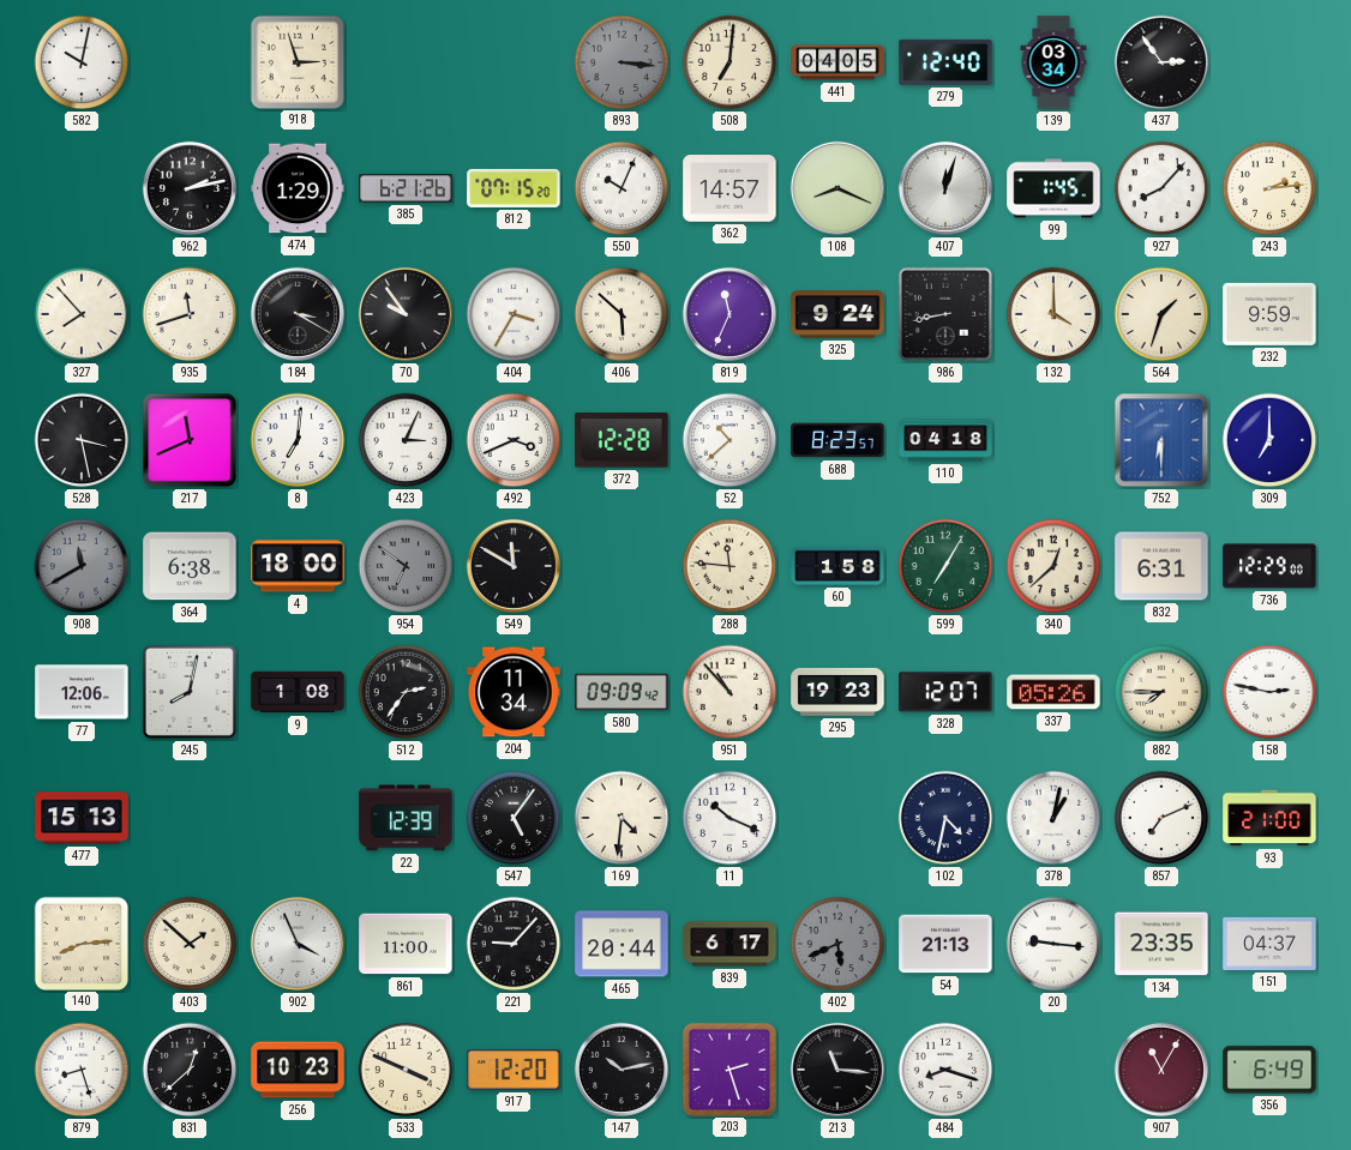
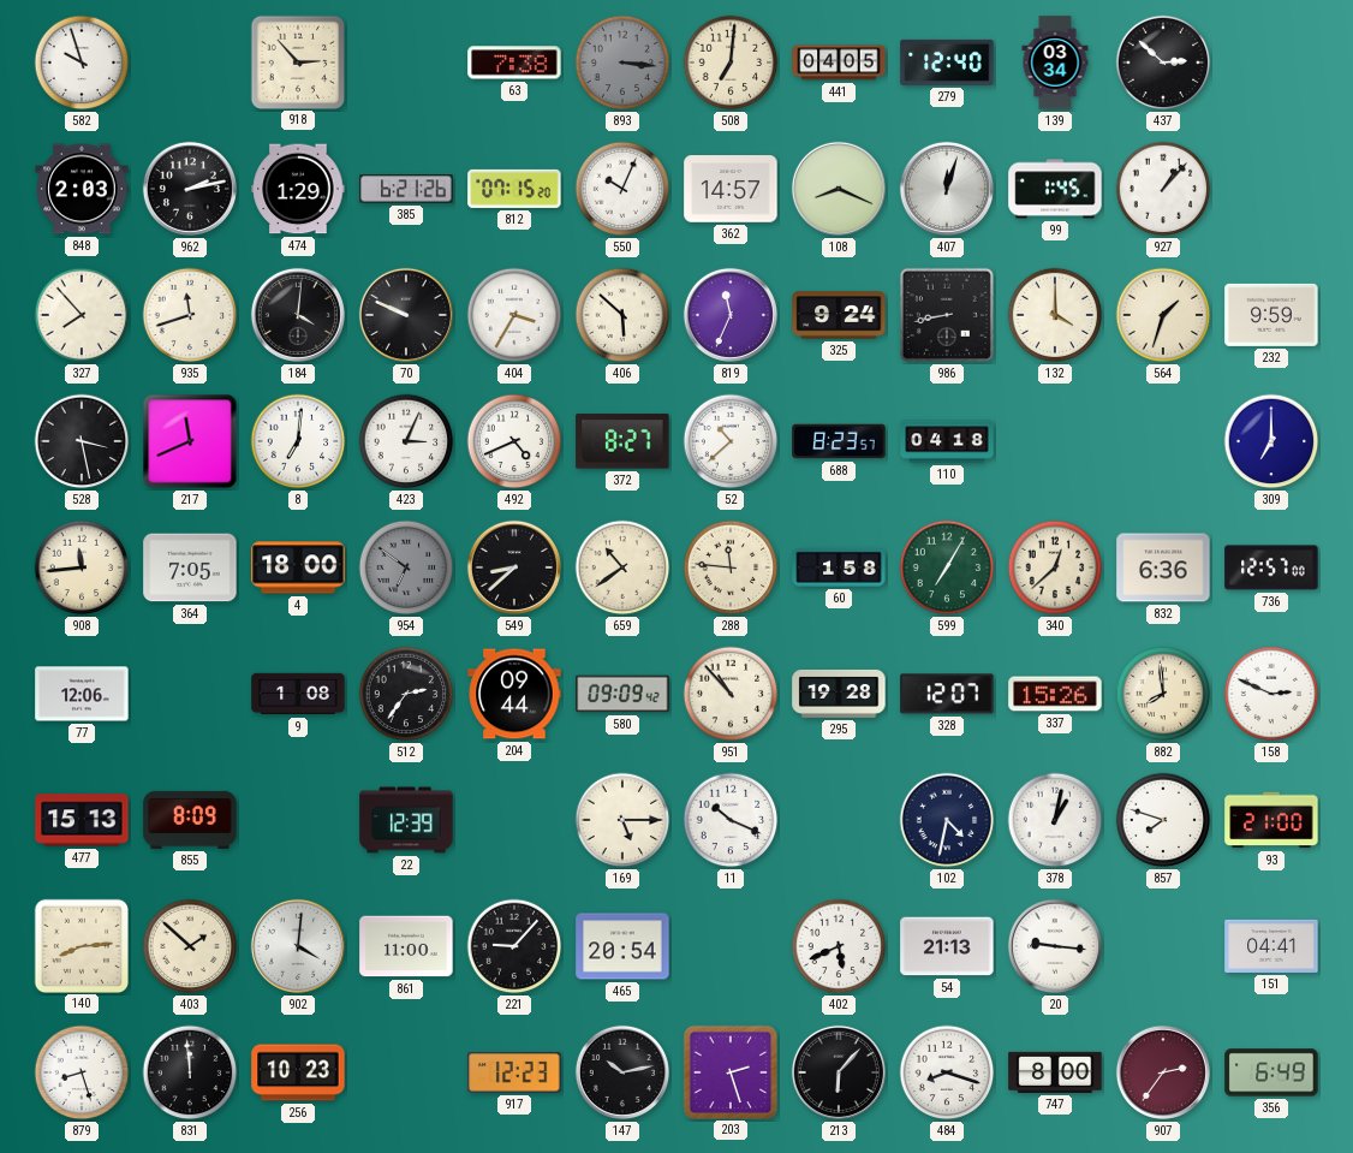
582: 10:02 -> 9:57
918: 2:57 -> 2:53
63: none -> 7:38
437: 2:54 -> 2:52
848: none -> 2:03
927: 8:07 -> 1:07
243: 2:14 -> none
184: 3:20 -> 4:01
70: 9:54 -> 9:49
492: 3:41 -> 4:41
372: 12:28 -> 8:27
752: 6:30 -> none
908: 11:40 -> 11:44
908 dial: grey -> cream
364: 6:38 -> 7:05
549: 11:50 -> 8:38
659: none -> 10:39
832: 6:31 -> 6:36
736: 12:29 -> 12:57
245: 8:02 -> none
204: 11:34 -> 09:44
295: 19:23 -> 19:28
337: 05:26 -> 15:26
882: 7:45 -> 7:59
158: 2:47 -> 2:49
855: none -> 8:09
547: 5:06 -> none
169: 4:31 -> 5:15
857: 7:11 -> 7:48
902: 3:56 -> 4:01
465: 20:44 -> 20:54
839: 6:17 -> none
402 dial: grey -> white
134: 23:35 -> none
151: 04:37 -> 04:41
831: 12:38 -> 11:59
533: 3:49 -> none
917: 12:20 -> 12:23
213: 11:16 -> 6:07
747: none -> 8:00
907: 11:05 -> 2:36
